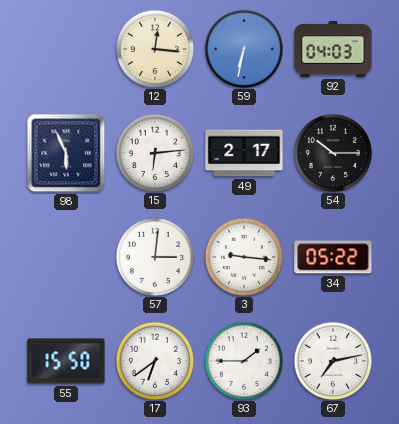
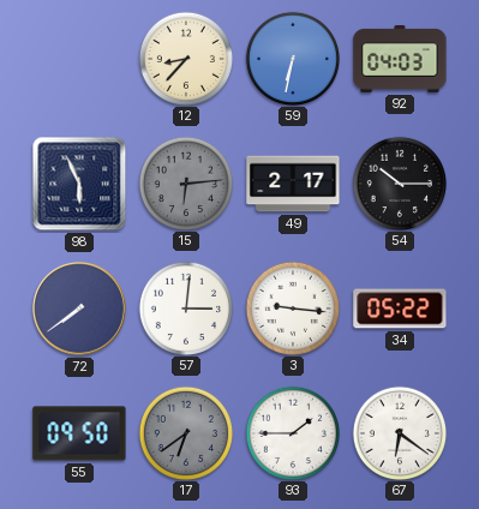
12: 12:16 -> 8:37
15 dial: white -> grey
72: none -> 7:39
55: 15:50 -> 09:50
17 dial: white -> grey
67: 7:13 -> 6:21
